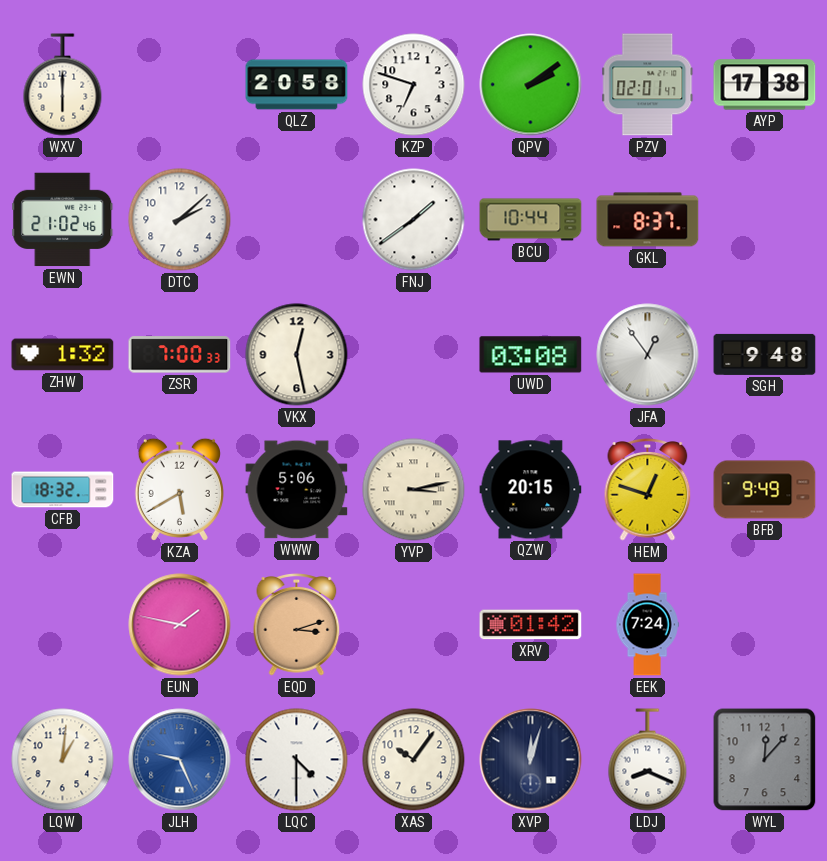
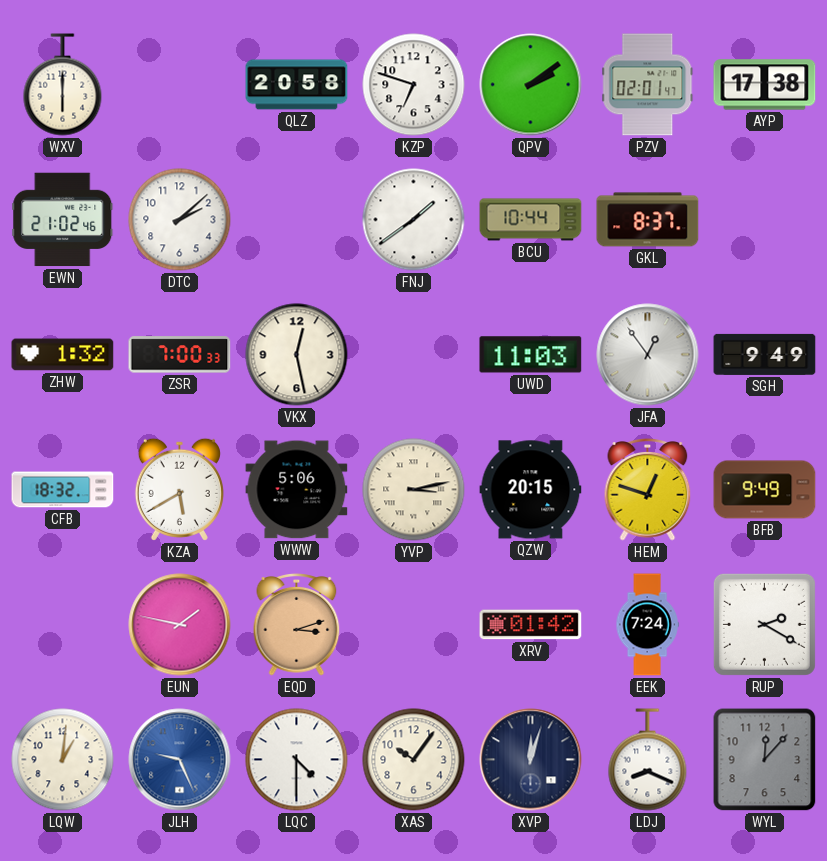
UWD: 03:08 -> 11:03
SGH: 9:48 -> 9:49
RUP: none -> 2:20
